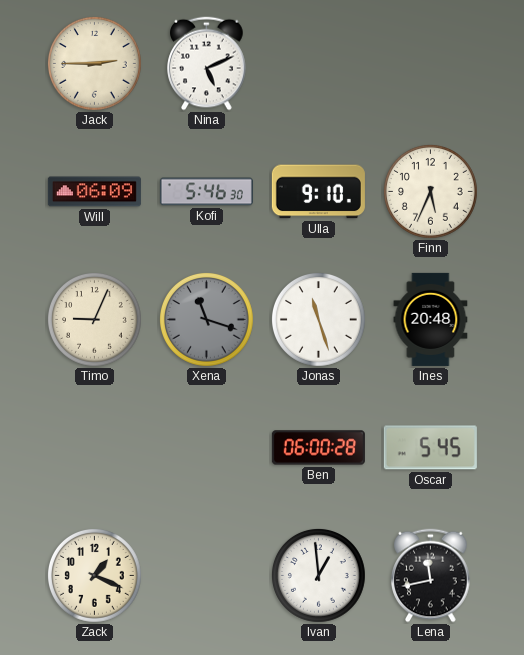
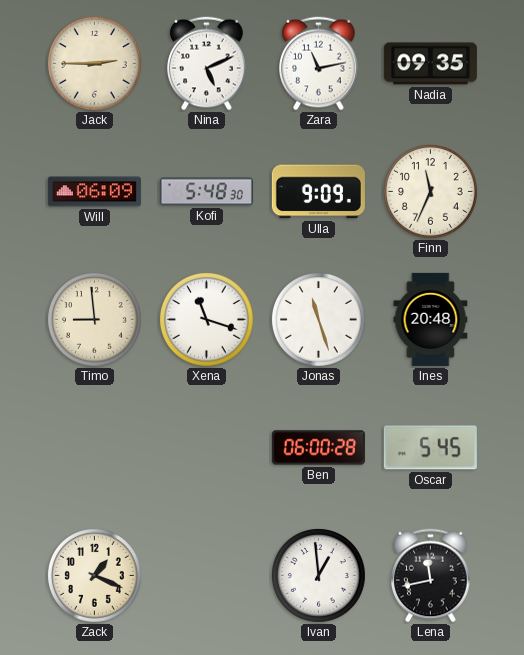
Zara: none -> 11:13
Nadia: none -> 09:35
Kofi: 5:46 -> 5:48
Ulla: 9:10 -> 9:09
Finn: 5:34 -> 11:34
Timo: 9:04 -> 8:59
Xena dial: grey -> white
